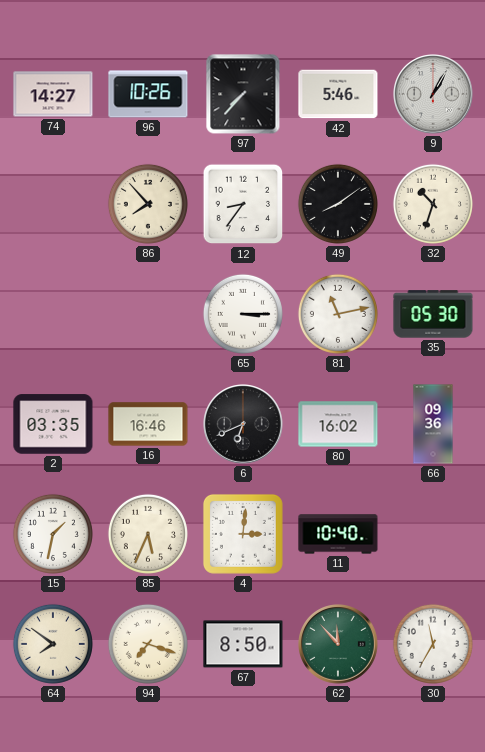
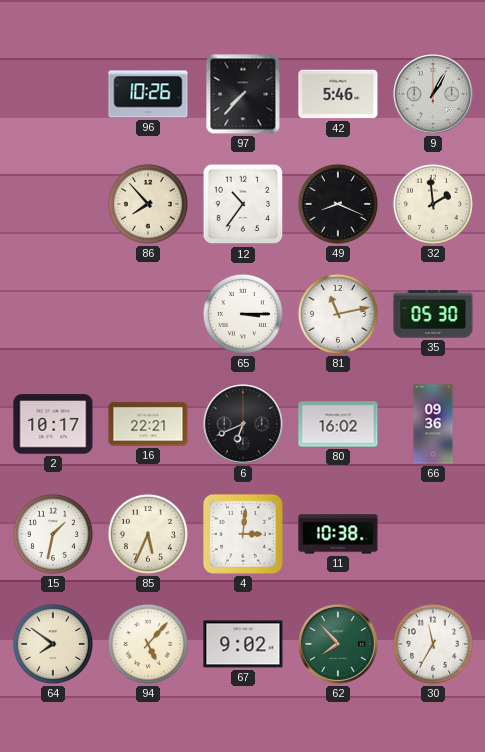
74: 14:27 -> none
12: 8:36 -> 10:36
49: 8:09 -> 8:19
32: 10:33 -> 1:59
2: 03:35 -> 10:17
16: 16:46 -> 22:21
11: 10:40 -> 10:38
94: 7:18 -> 5:07
67: 8:50 -> 9:02
62: 11:53 -> 7:53
